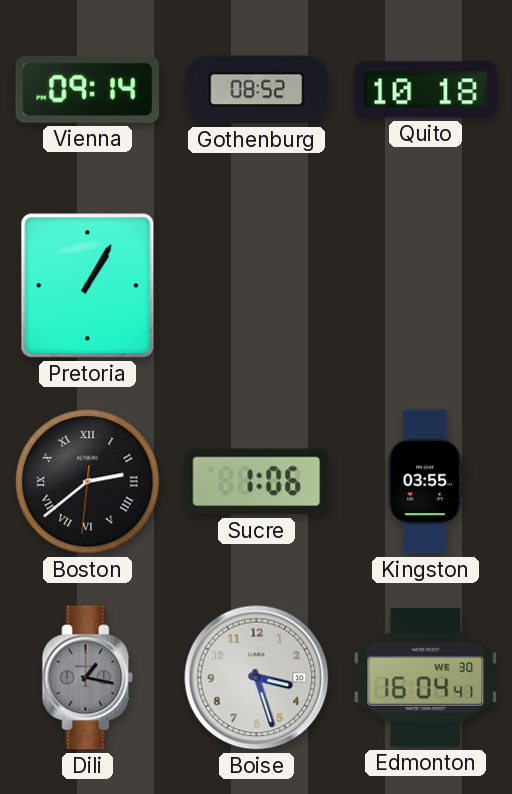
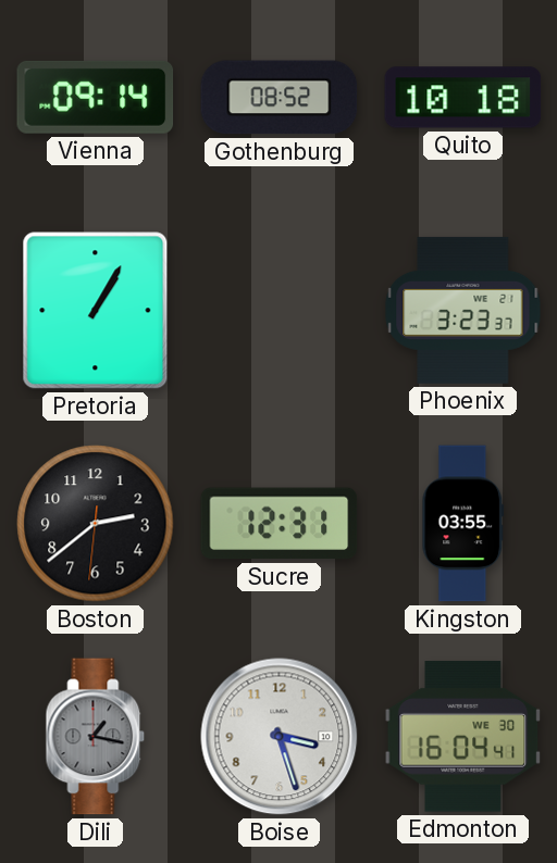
Phoenix: none -> 3:23
Boston numerals: Roman -> Arabic
Sucre: 1:06 -> 12:31
